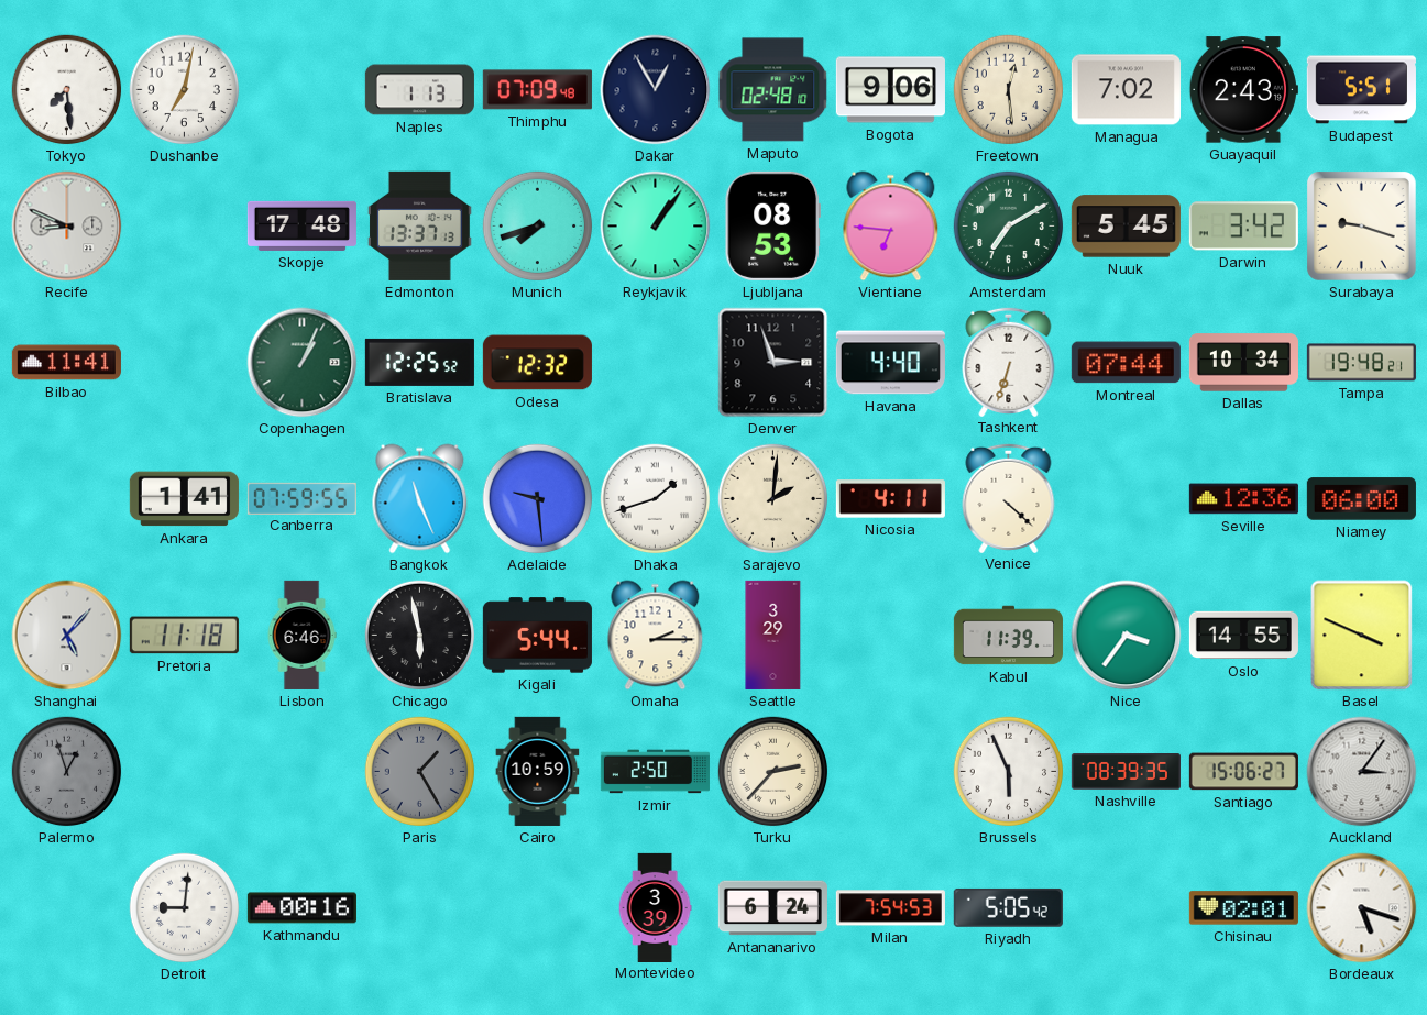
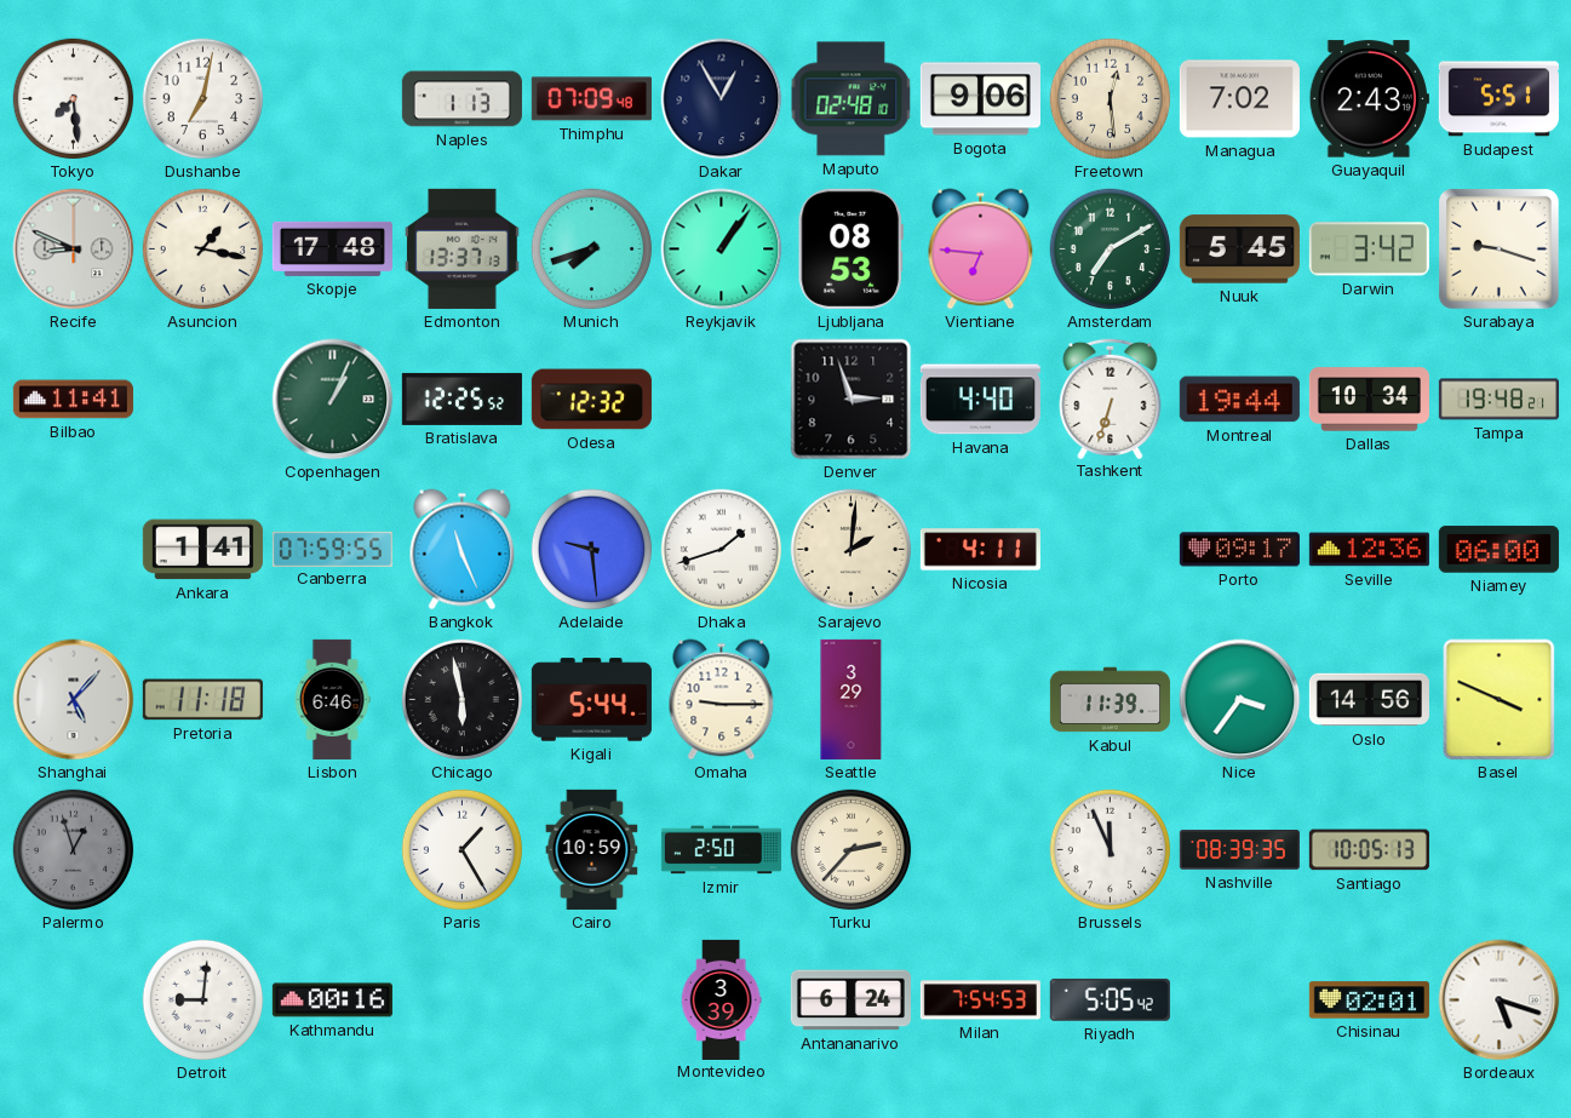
Asuncion: none -> 1:17
Montreal: 07:44 -> 19:44
Venice: 4:22 -> none
Porto: none -> 09:17
Omaha: 2:15 -> 9:15
Oslo: 14:55 -> 14:56
Paris dial: grey -> white
Brussels: 5:56 -> 11:56
Santiago: 15:06 -> 10:05
Auckland: 3:06 -> none
